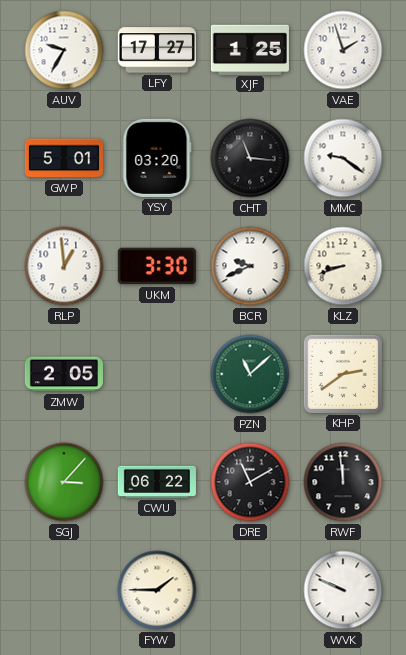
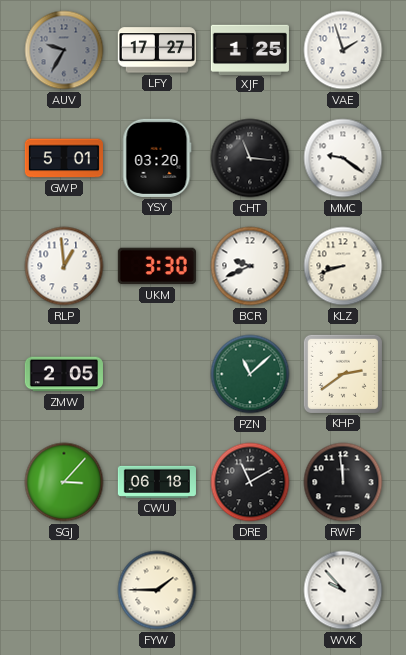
AUV dial: white -> grey
CWU: 06:22 -> 06:18
WVK: 9:49 -> 9:53
